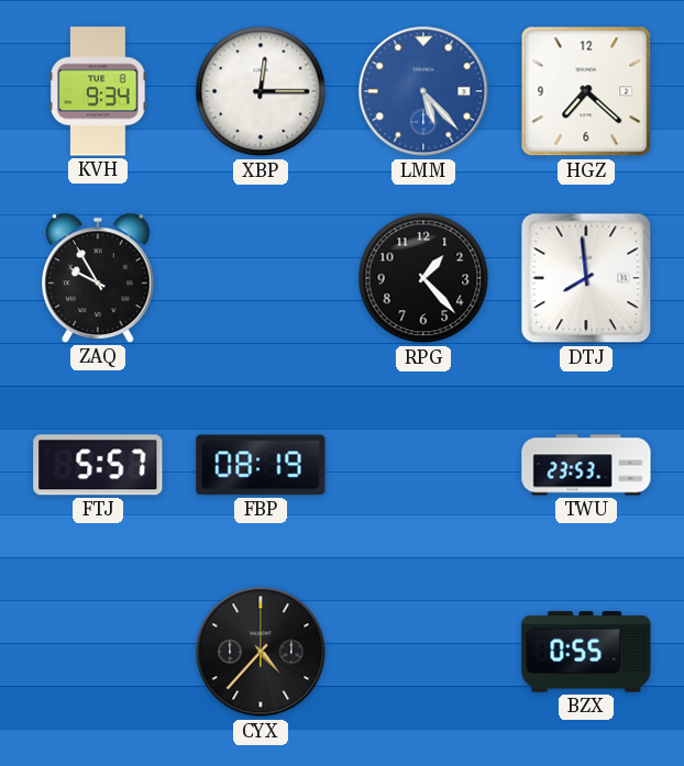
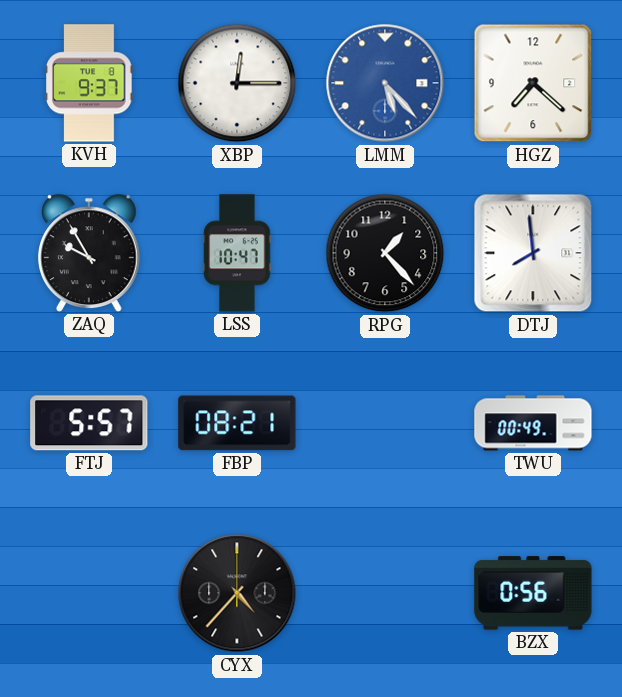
KVH: 9:34 -> 9:37
LSS: none -> 10:47
FBP: 08:19 -> 08:21
TWU: 23:53 -> 00:49
BZX: 0:55 -> 0:56
